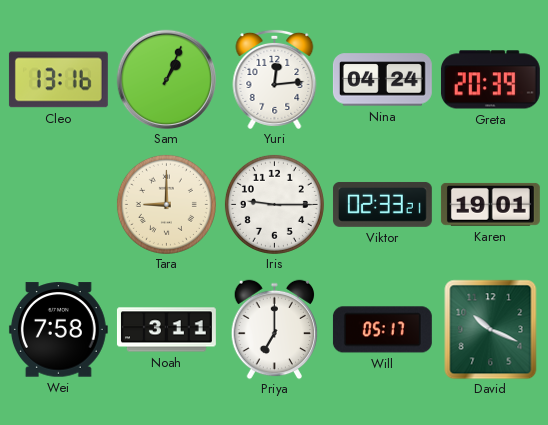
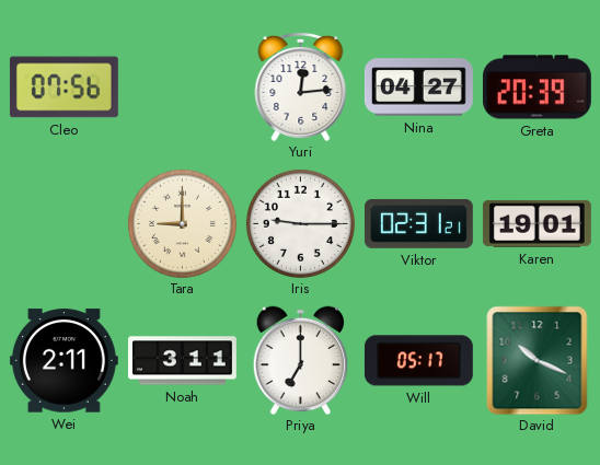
Cleo: 13:16 -> 07:56
Sam: 1:04 -> none
Nina: 04:24 -> 04:27
Viktor: 02:33 -> 02:31
Wei: 7:58 -> 2:11
